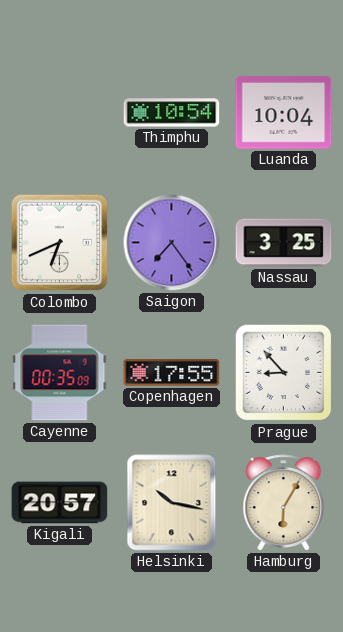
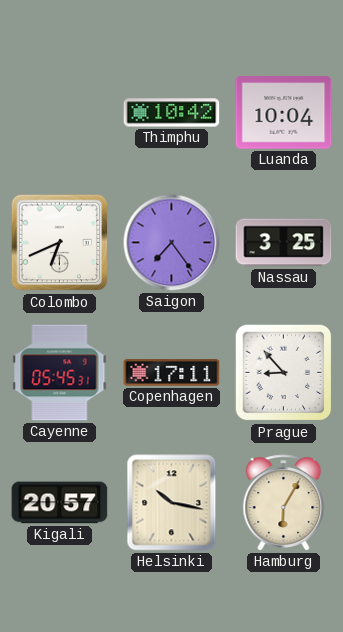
Thimphu: 10:54 -> 10:42
Cayenne: 00:35 -> 05:45
Copenhagen: 17:55 -> 17:11
